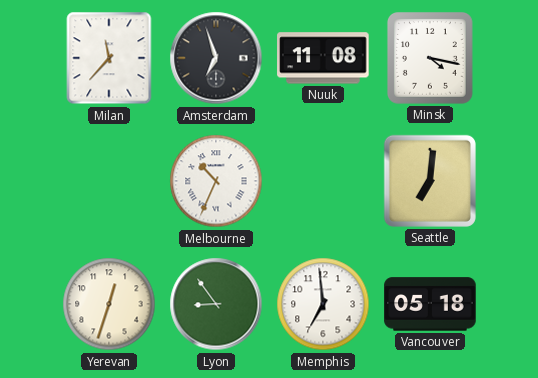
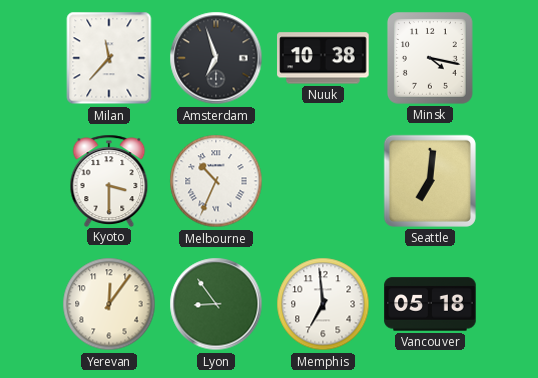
Nuuk: 11:08 -> 10:38
Kyoto: none -> 3:30
Yerevan: 12:33 -> 12:06
